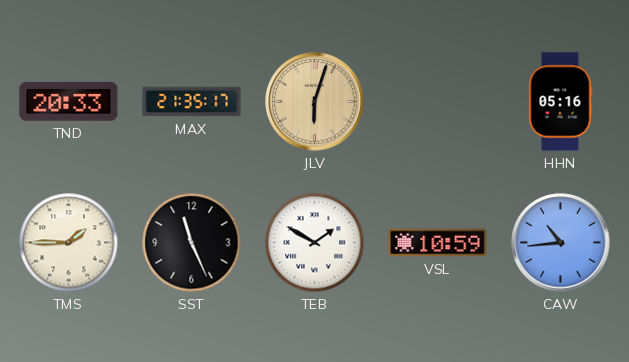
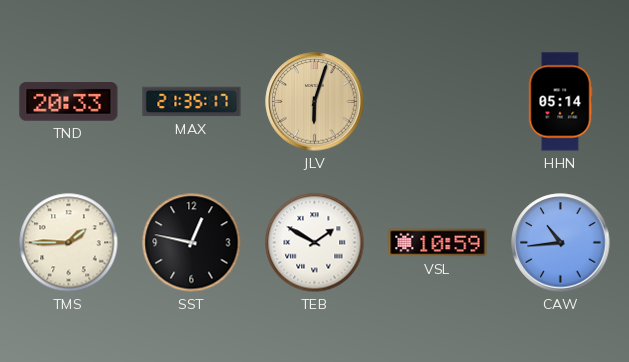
HHN: 05:16 -> 05:14
SST: 11:26 -> 12:47
